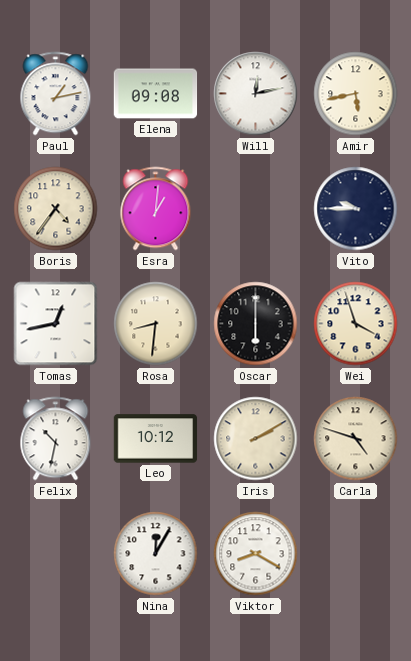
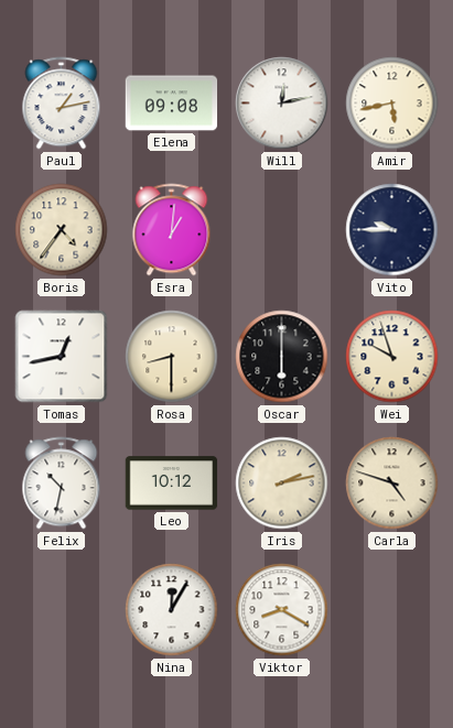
Rosa: 8:31 -> 8:30
Wei: 3:57 -> 9:57
Iris: 2:10 -> 2:13
